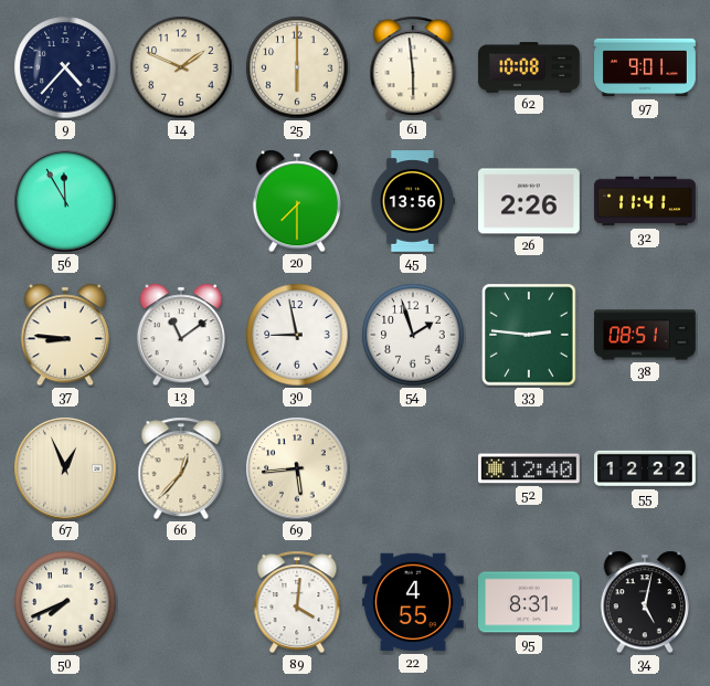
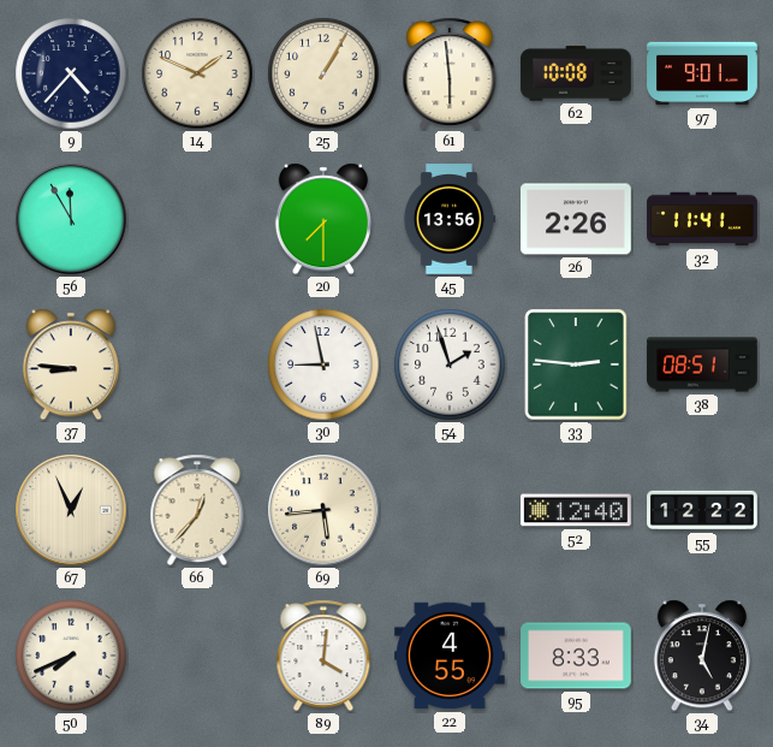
25: 6:00 -> 1:05
13: 11:09 -> none
95: 8:31 -> 8:33
